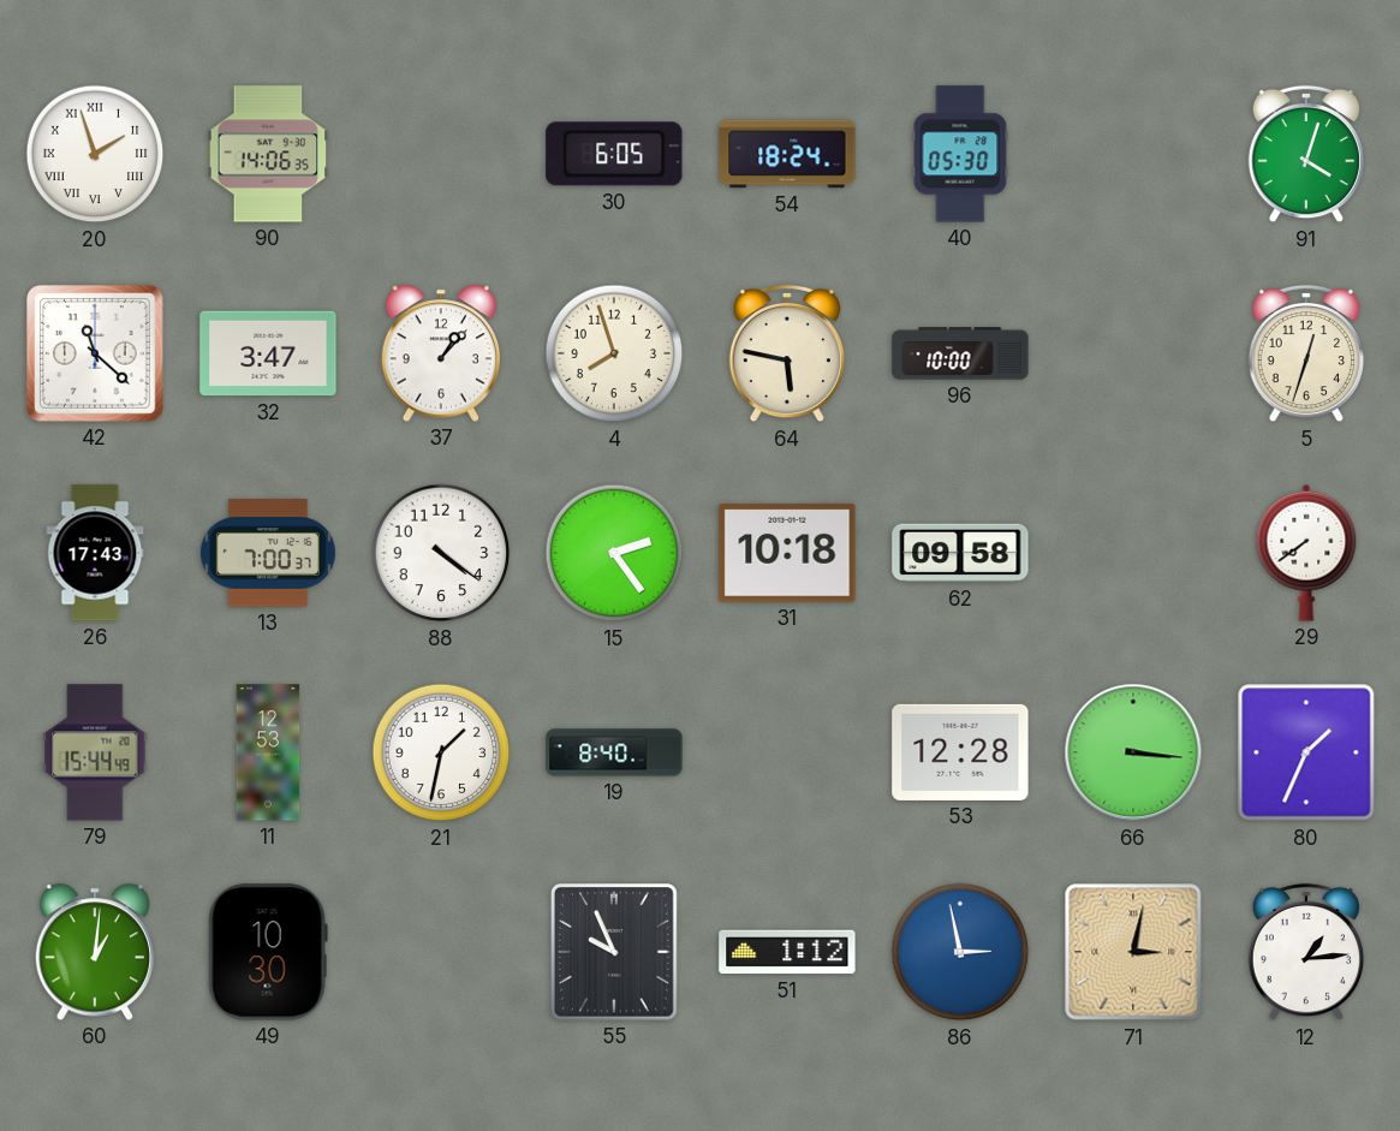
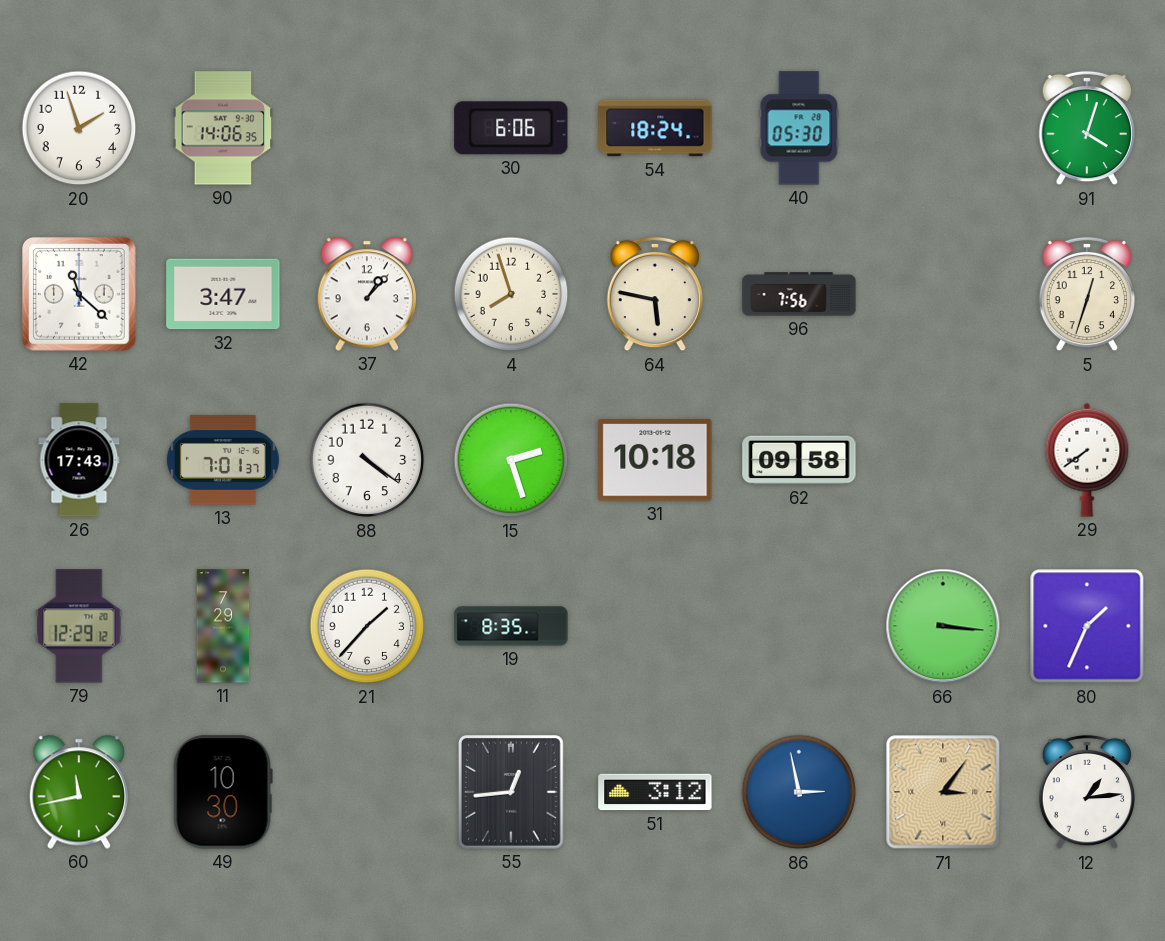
20 numerals: Roman -> Arabic
30: 6:05 -> 6:06
96: 10:00 -> 7:56
13: 7:00 -> 7:01
15: 2:24 -> 2:27
79: 15:44 -> 12:29
11: 12:53 -> 7:29
21: 1:32 -> 1:37
19: 8:40 -> 8:35
53: 12:28 -> none
60: 1:01 -> 11:43
55: 9:56 -> 12:44
51: 1:12 -> 3:12
71: 3:02 -> 3:06
